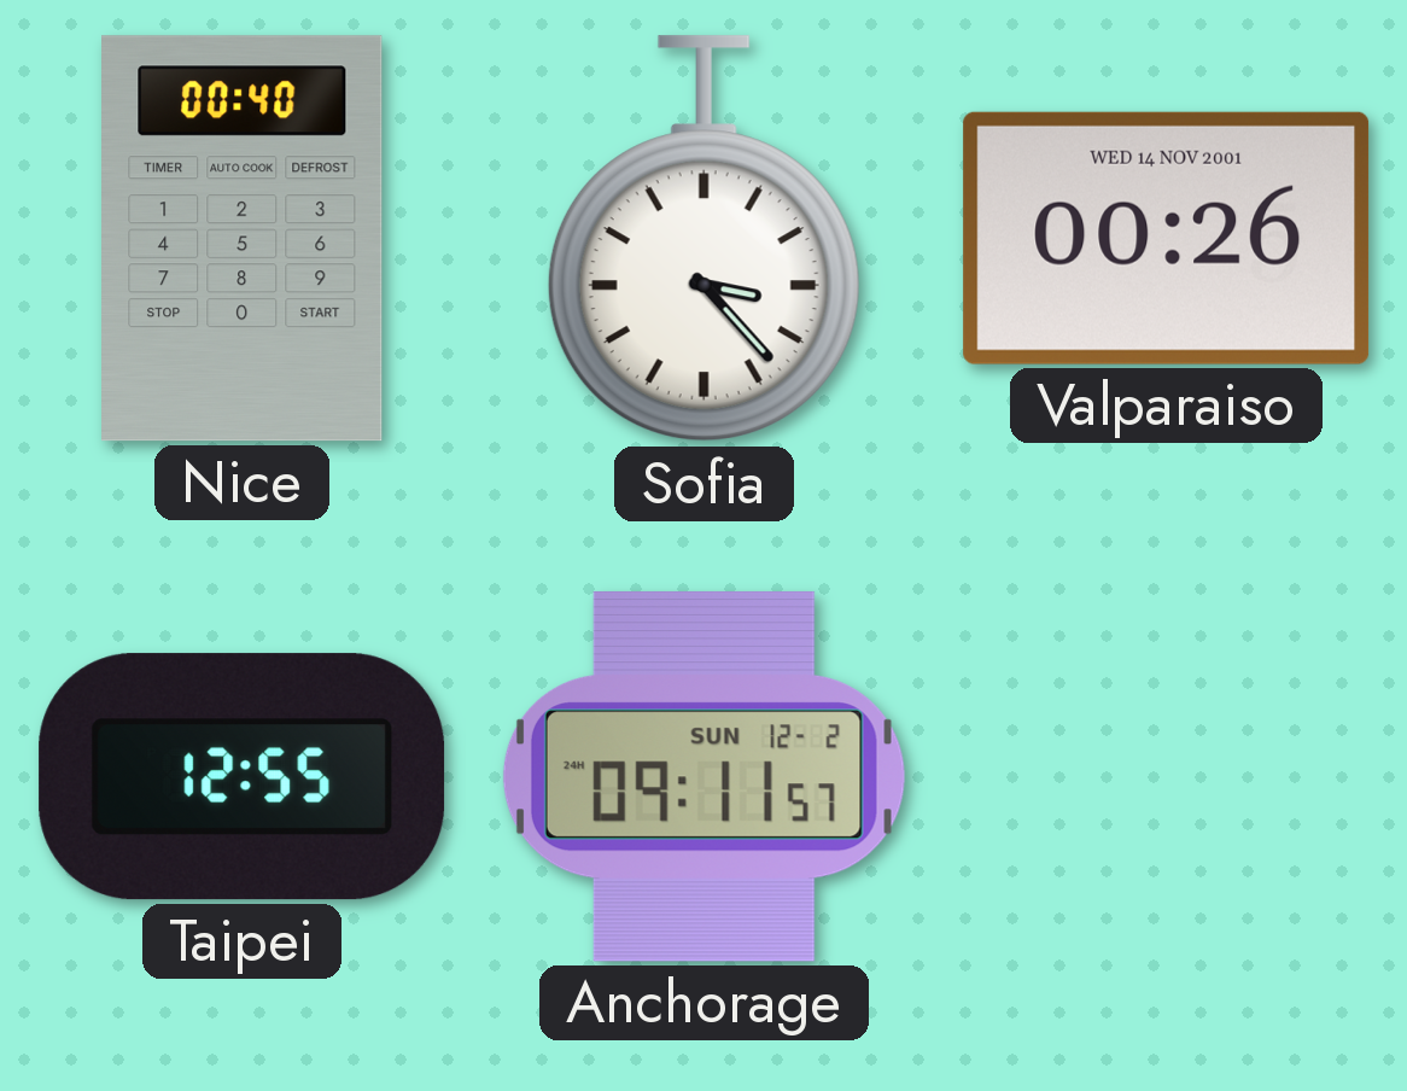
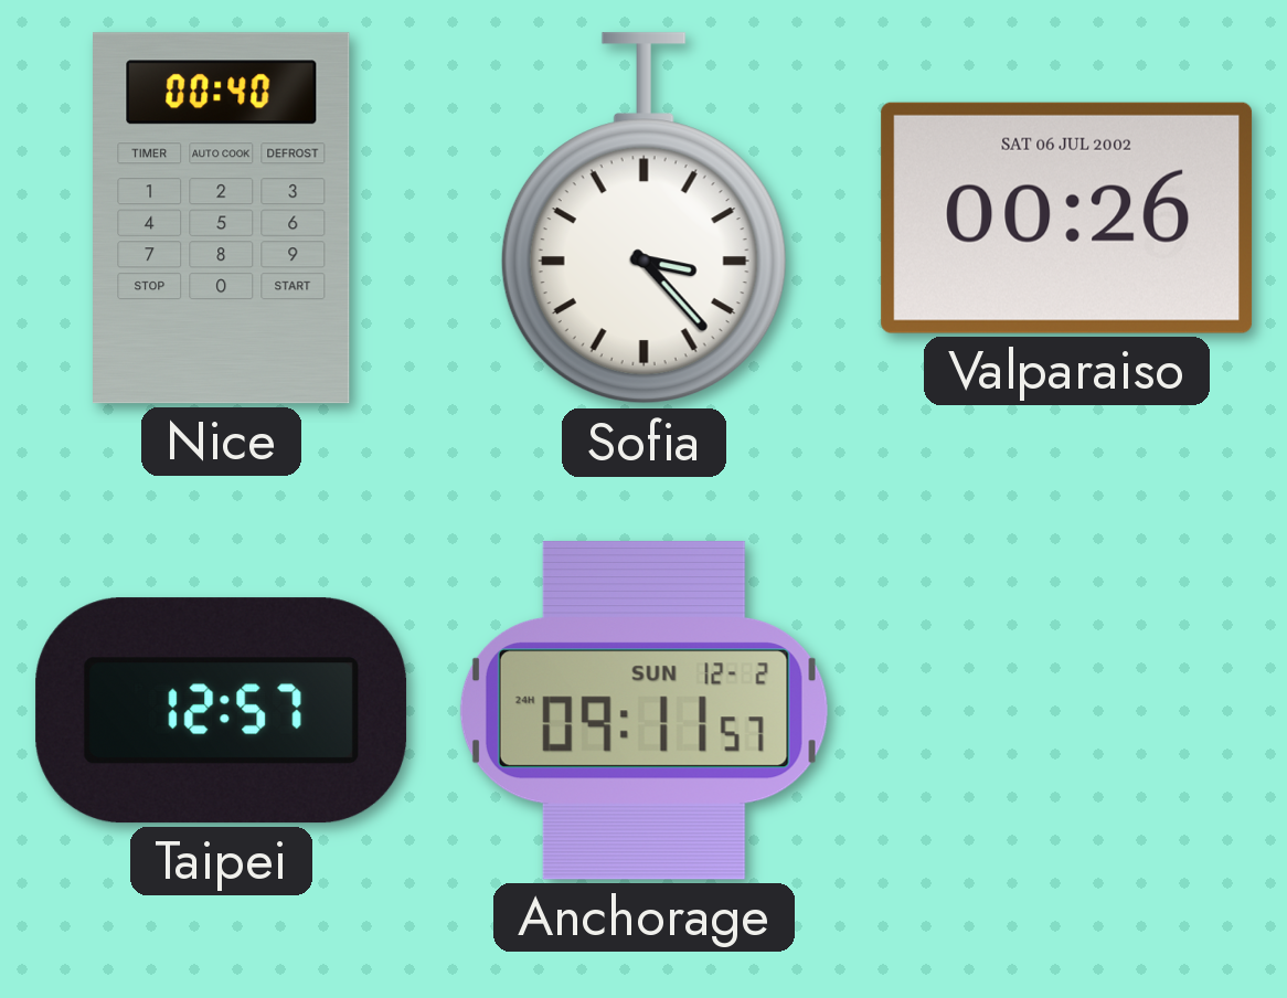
Valparaiso date: WED 14 NOV 2001 -> SAT 06 JUL 2002
Taipei: 12:55 -> 12:57
